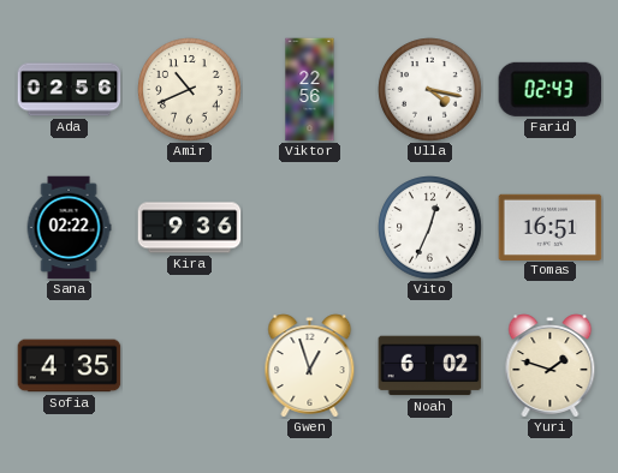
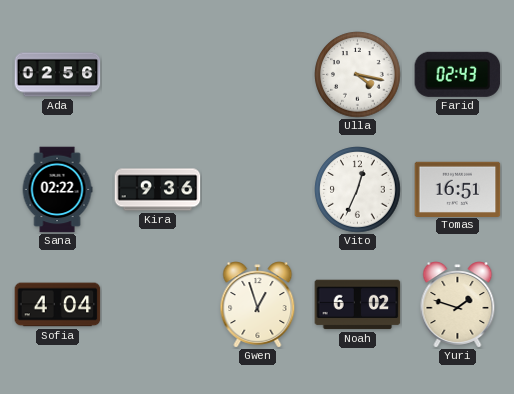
Amir: 10:41 -> none
Viktor: 22:56 -> none
Sofia: 4:35 -> 4:04
